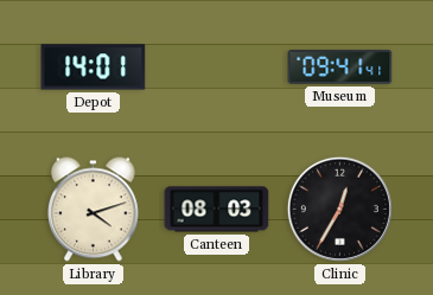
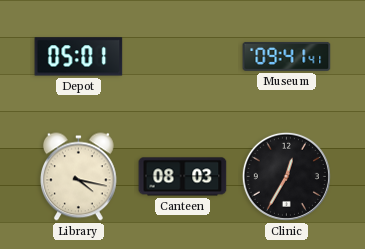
Depot: 14:01 -> 05:01
Library: 4:12 -> 4:17
